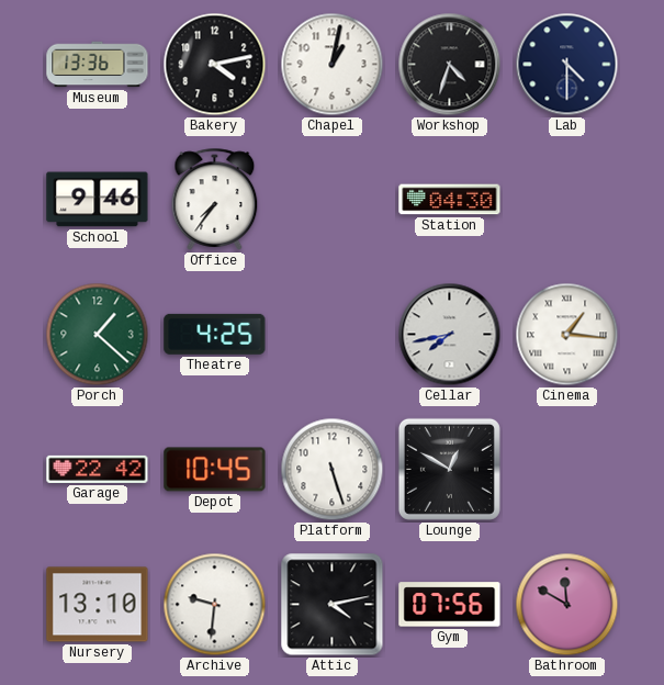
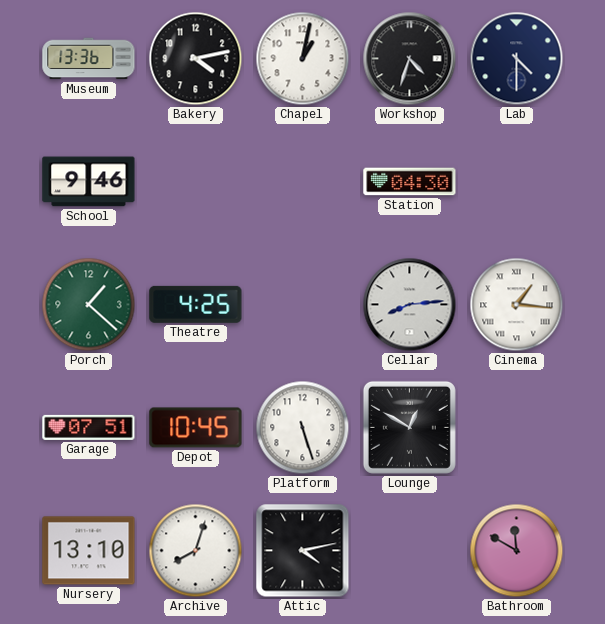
Office: 7:36 -> none
Cellar: 7:43 -> 8:14
Garage: 22:42 -> 07:51
Archive: 9:31 -> 8:03
Gym: 07:56 -> none
